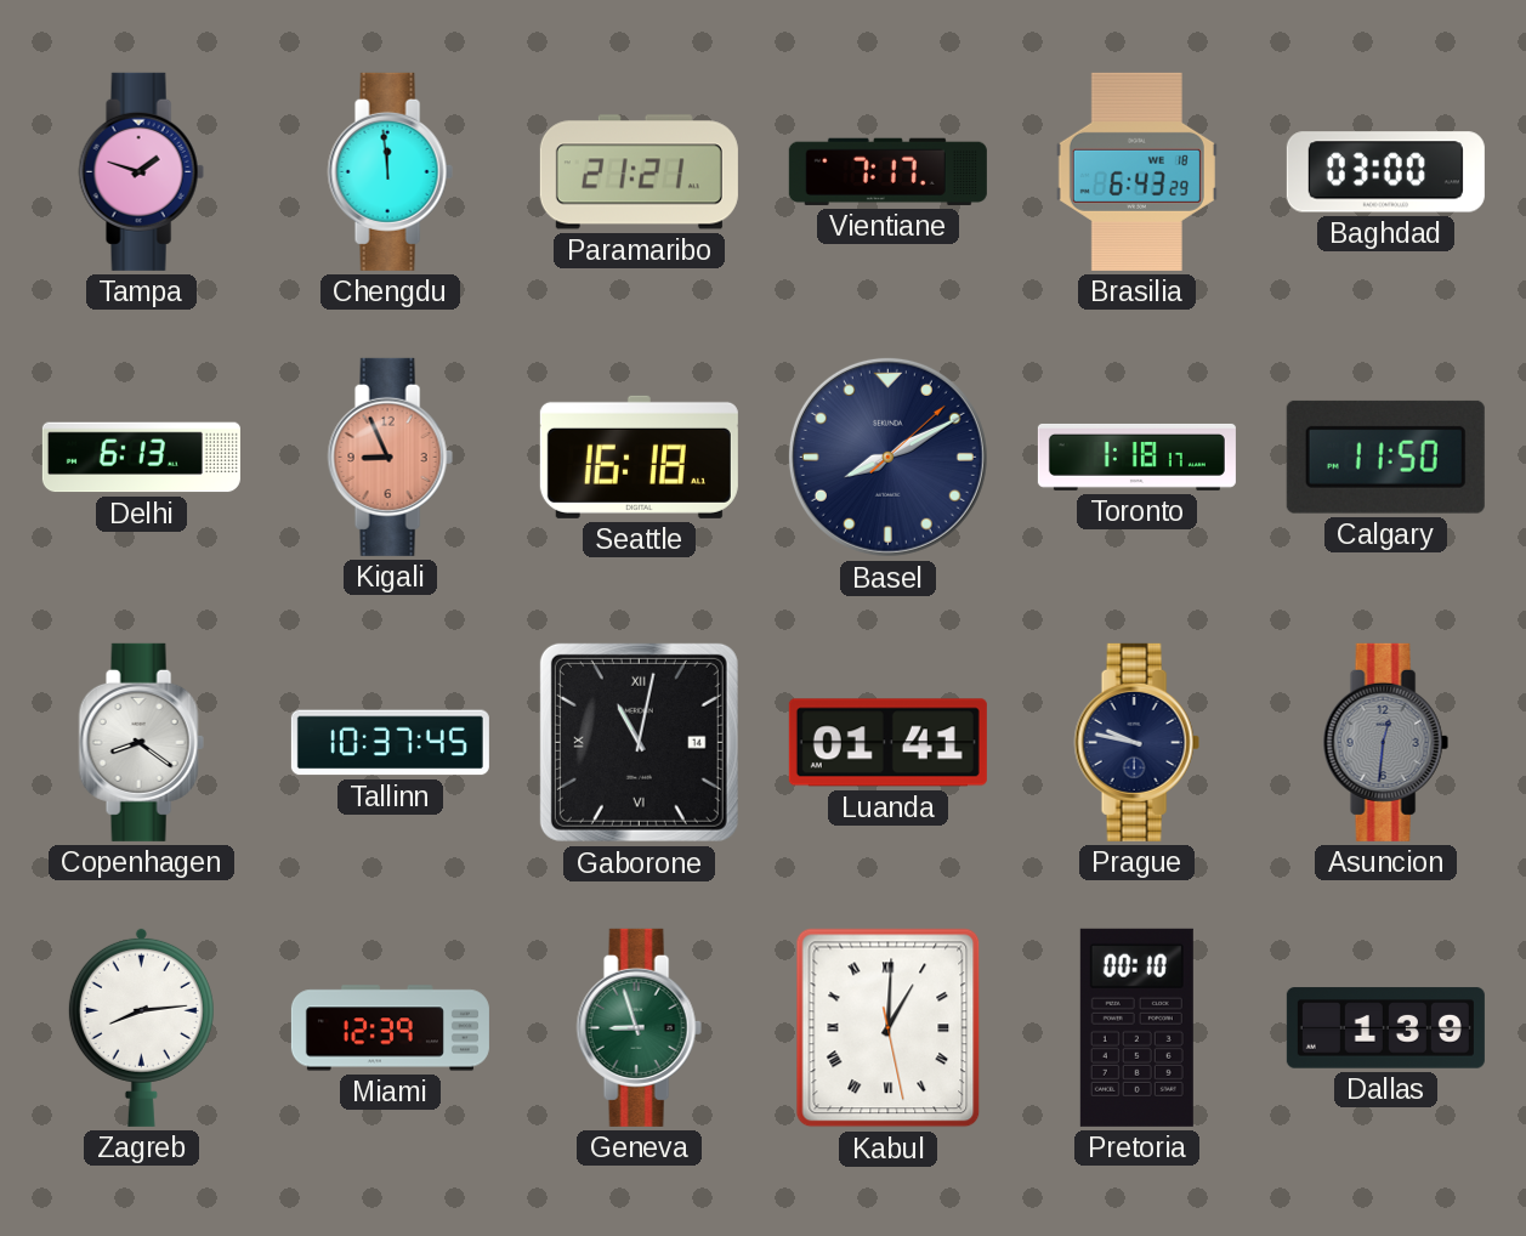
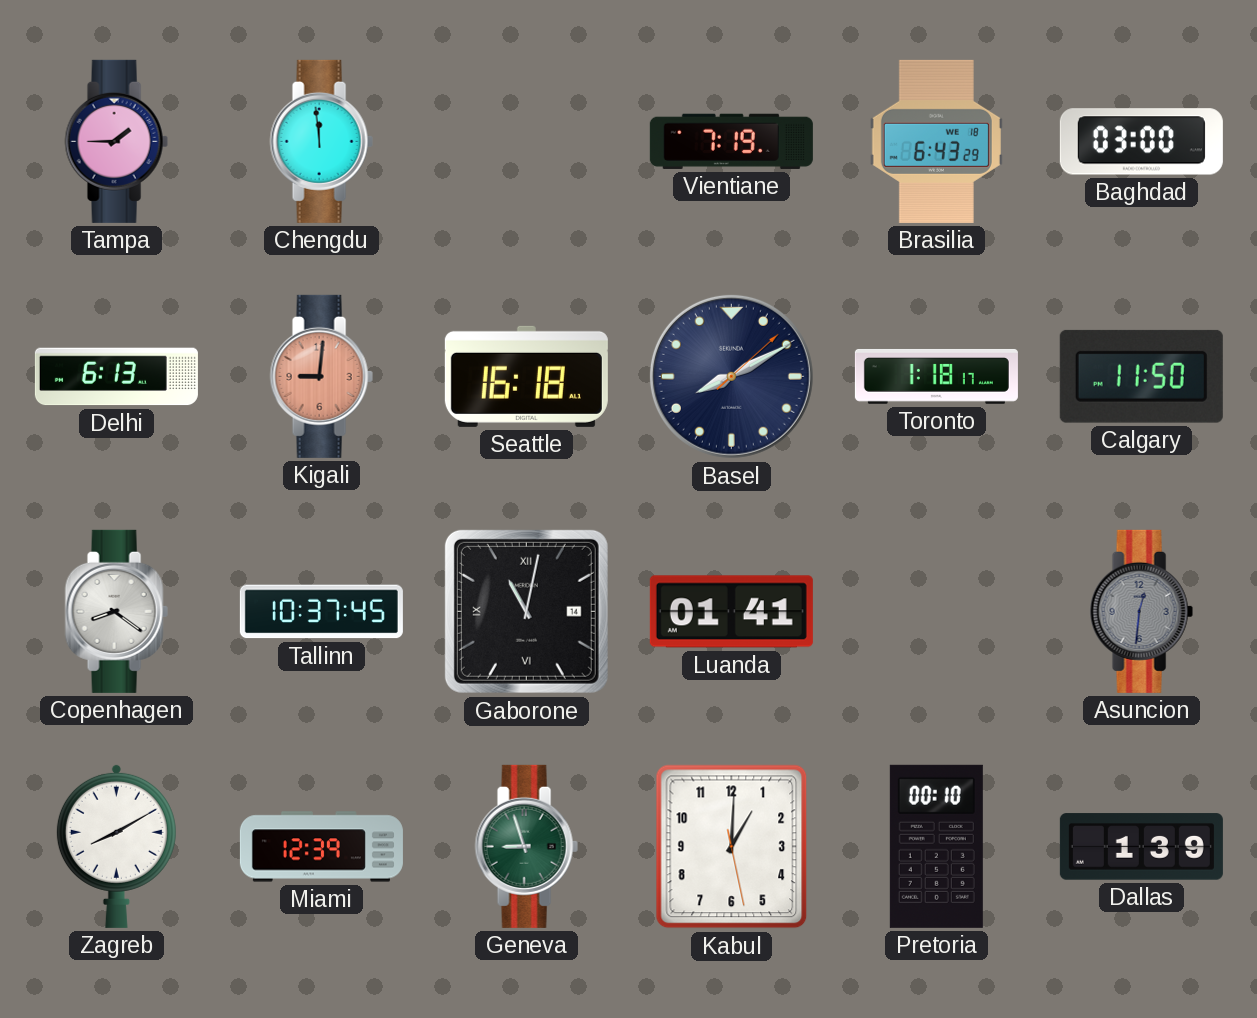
Tampa: 1:48 -> 1:45
Paramaribo: 21:21 -> none
Vientiane: 7:17 -> 7:19
Kigali: 8:56 -> 9:01
Prague: 9:47 -> none
Zagreb: 8:14 -> 8:10
Kabul numerals: Roman -> Arabic
